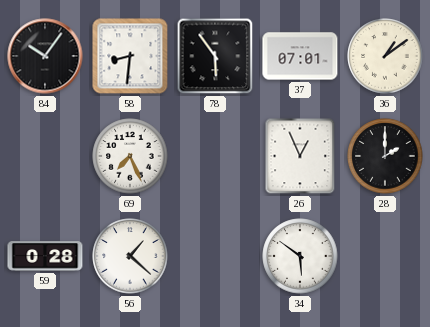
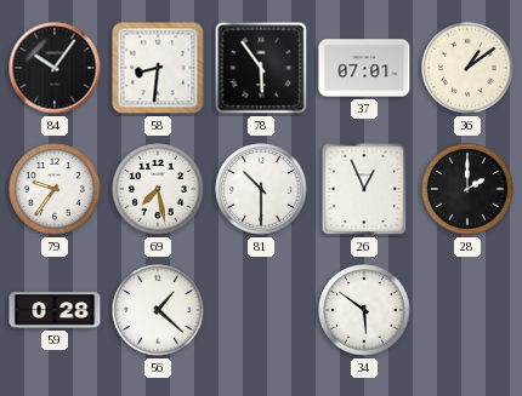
79: none -> 9:36
69: 7:26 -> 7:28
81: none -> 10:30
